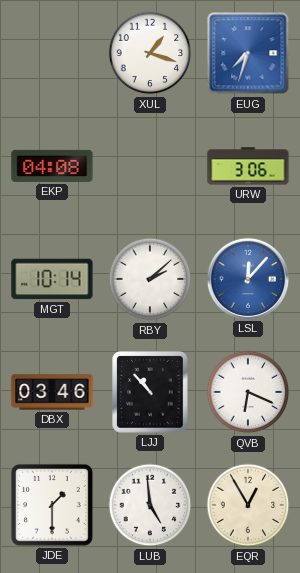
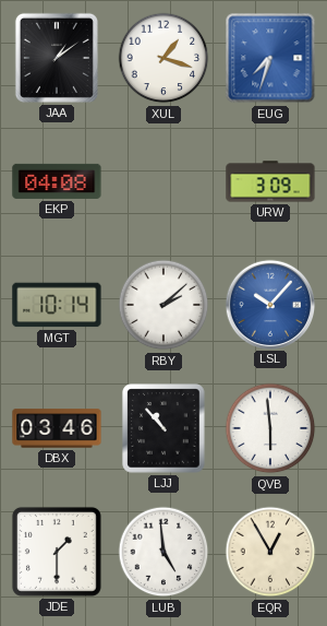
JAA: none -> 1:09
URW: 3:06 -> 3:09
LSL: 12:07 -> 10:07
QVB: 6:19 -> 5:59
